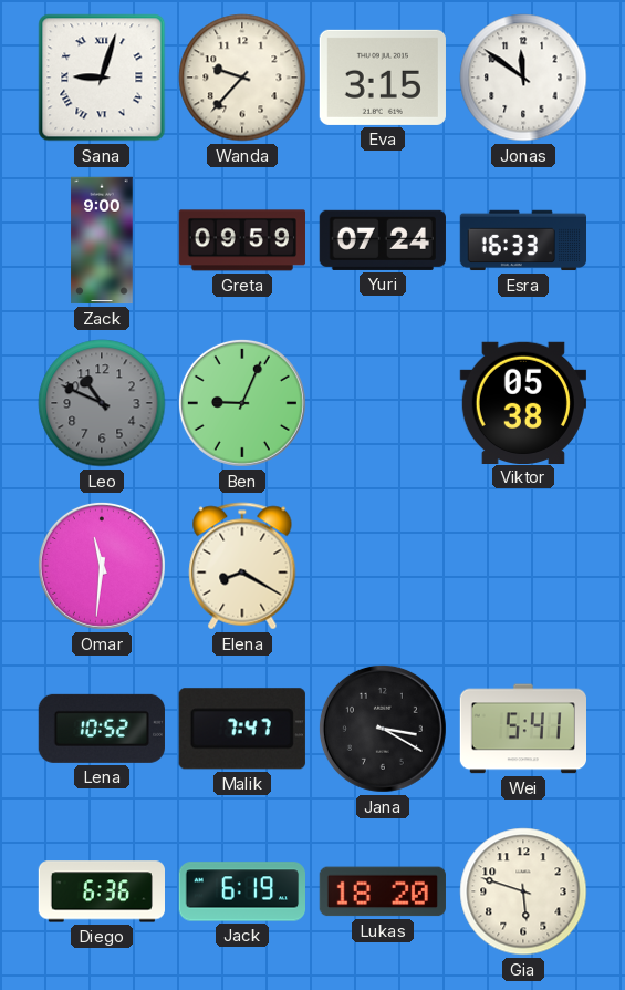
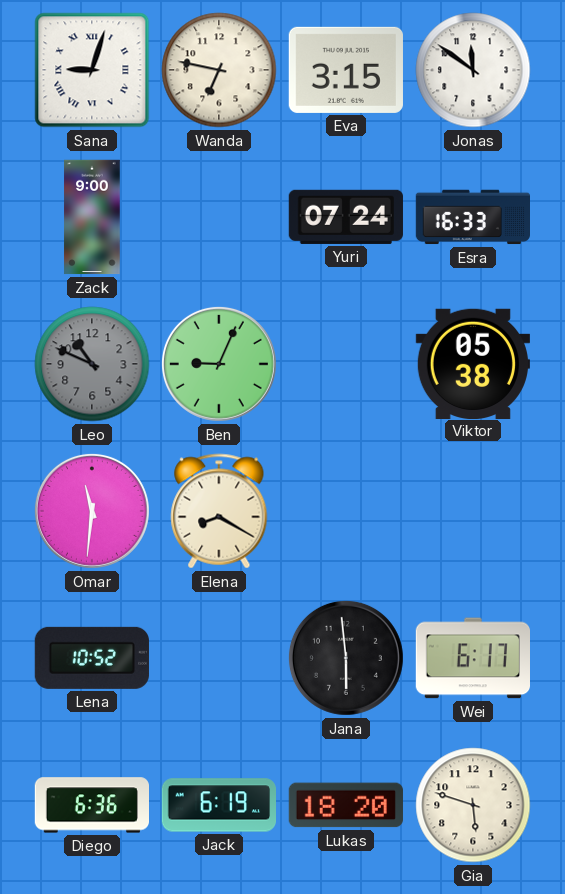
Wanda: 9:37 -> 6:47
Greta: 09:59 -> none
Malik: 7:47 -> none
Jana: 3:20 -> 5:59
Wei: 5:41 -> 6:17
